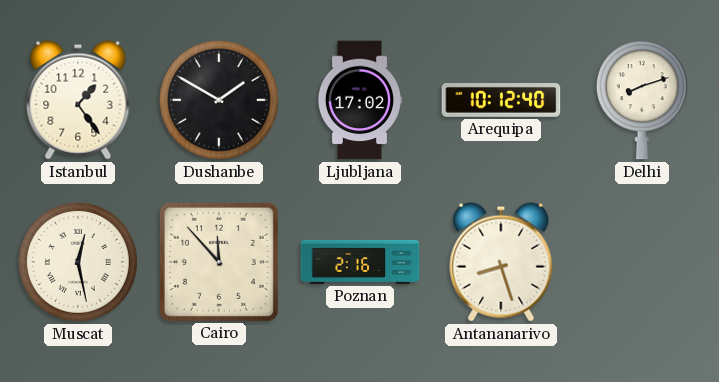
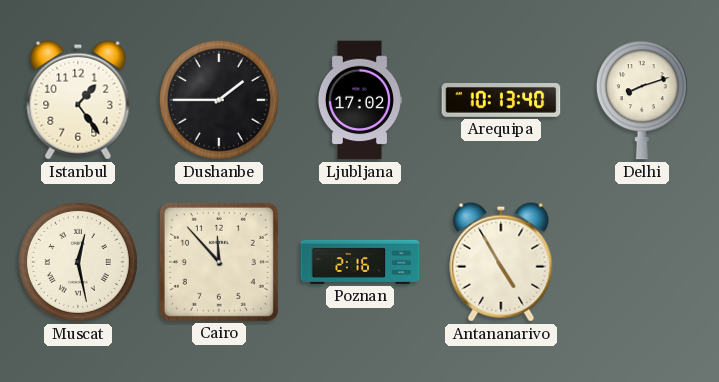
Dushanbe: 1:50 -> 1:45
Arequipa: 10:12 -> 10:13
Antananarivo: 8:27 -> 4:55
